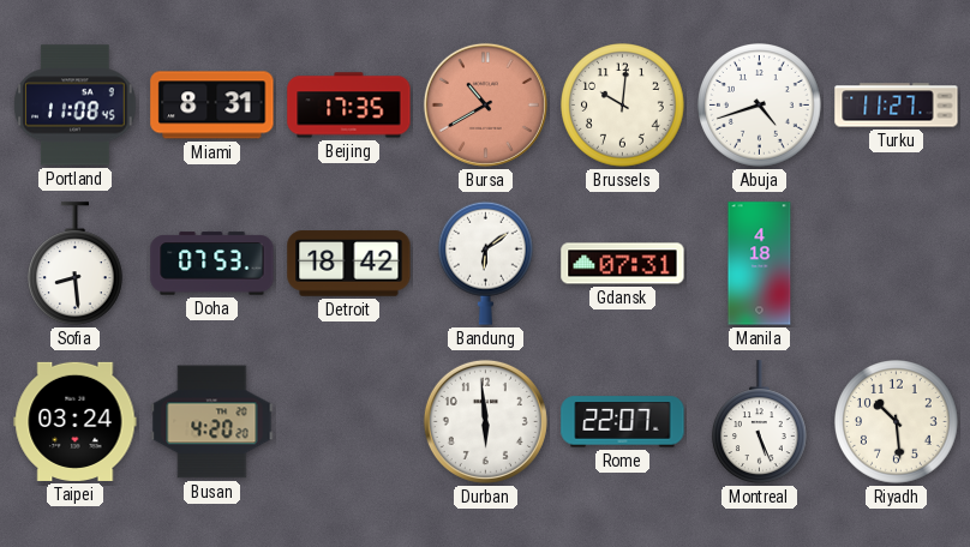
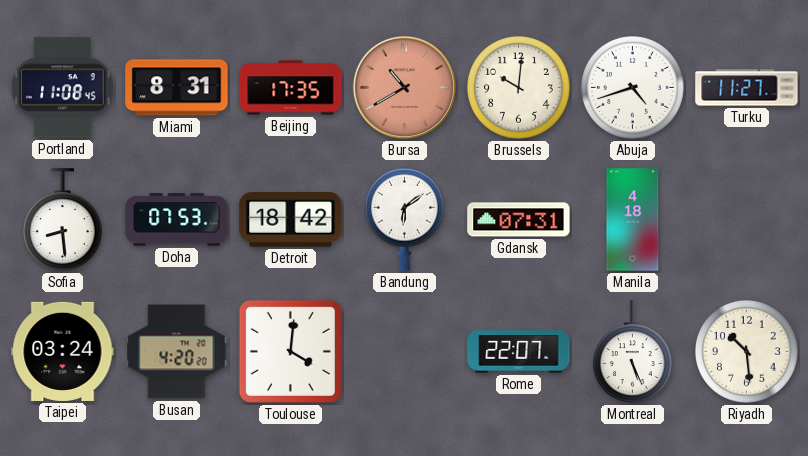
Toulouse: none -> 4:01
Durban: 5:59 -> none
